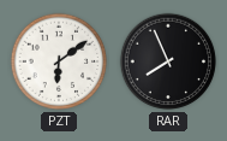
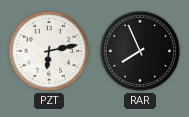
PZT: 6:09 -> 6:13
